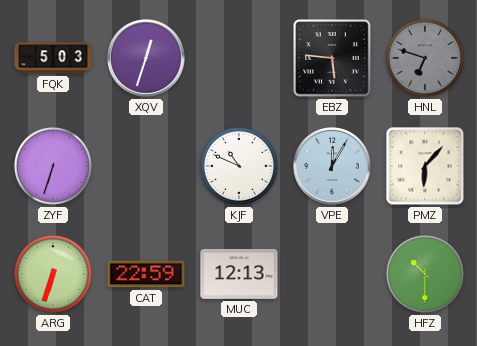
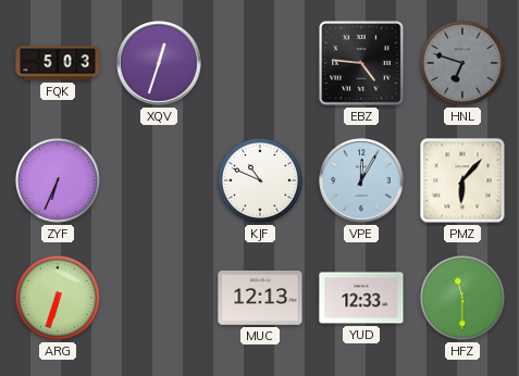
EBZ: 5:46 -> 4:46
ZYF: 6:33 -> 6:34
CAT: 22:59 -> none
YUD: none -> 12:33
HFZ: 10:30 -> 11:30
